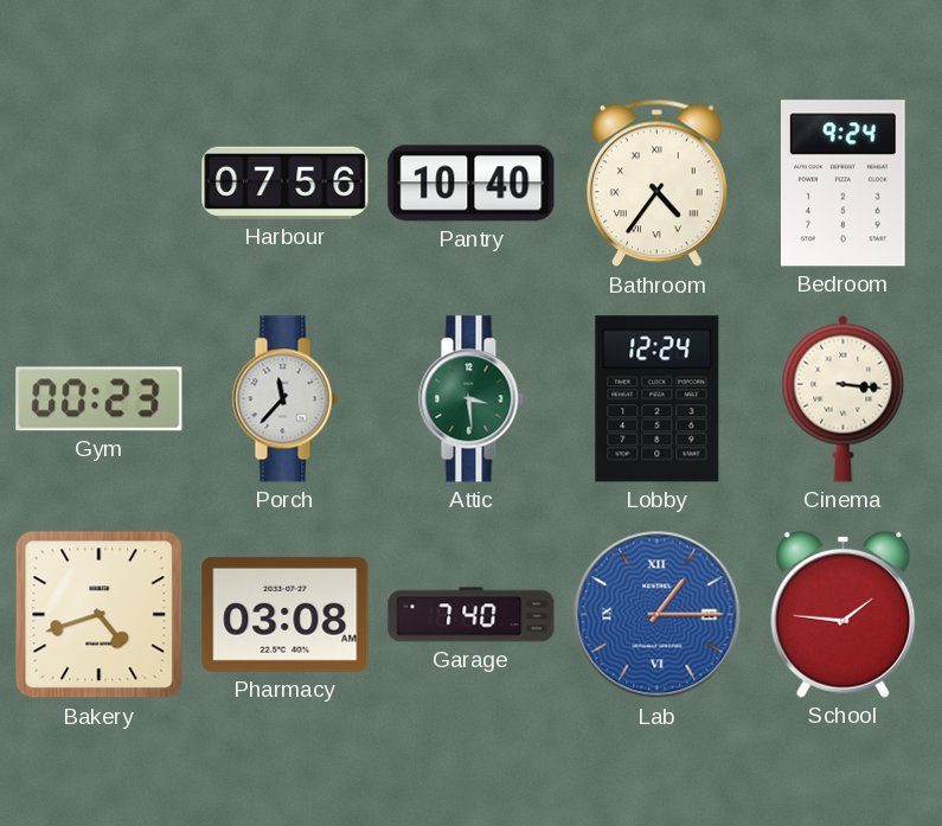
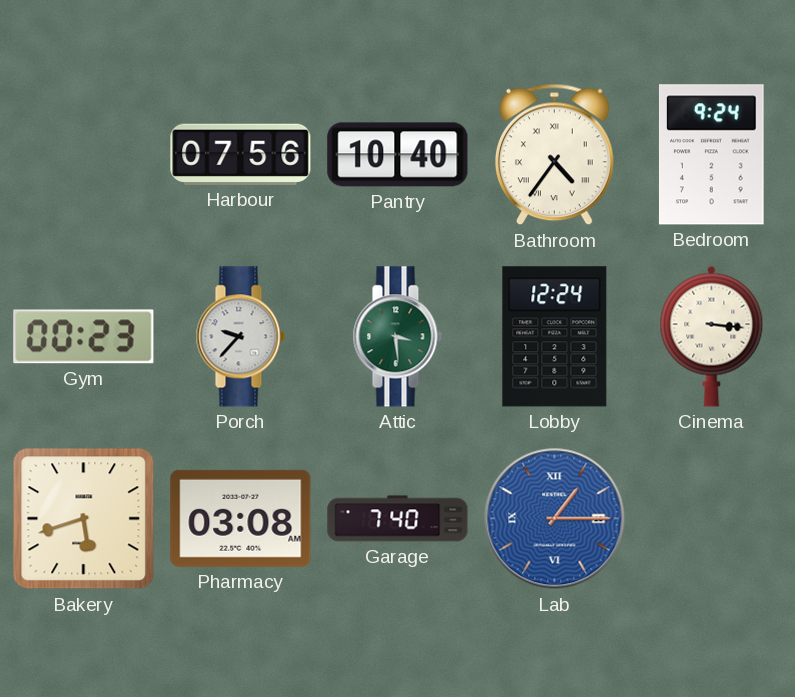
Porch: 11:37 -> 9:37
Bakery: 4:42 -> 5:42
School: 1:46 -> none
